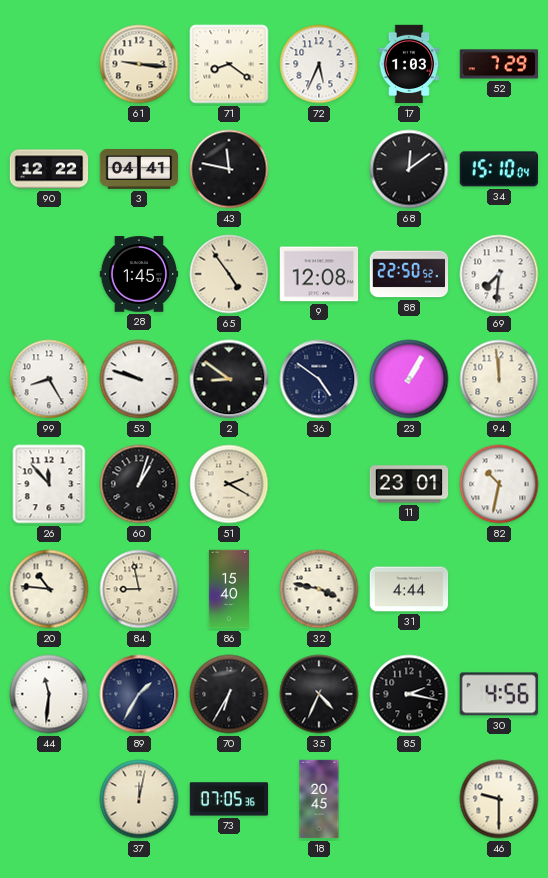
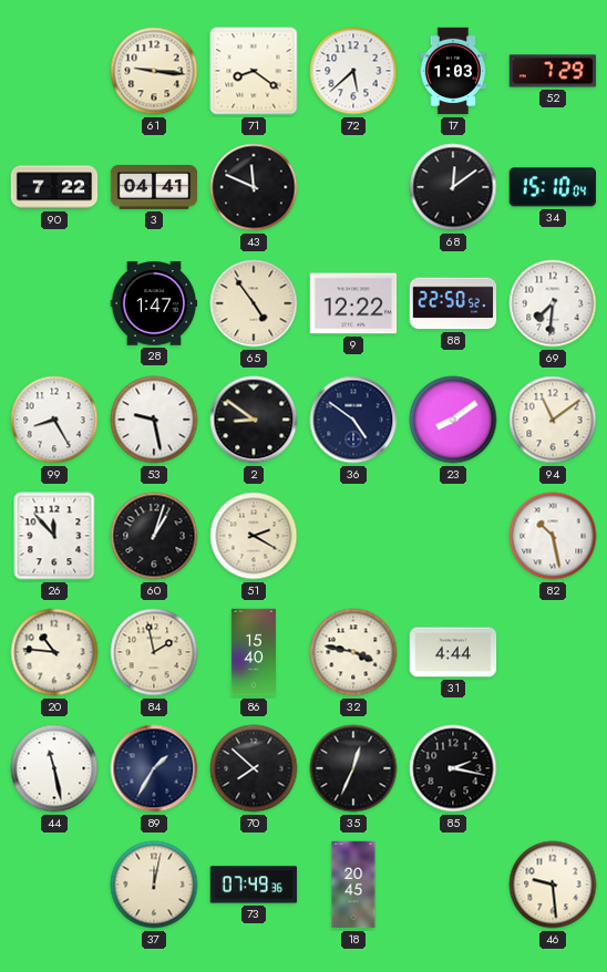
72: 5:34 -> 5:38
90: 12:22 -> 7:22
43: 11:47 -> 11:49
28: 1:45 -> 1:47
9: 12:08 -> 12:22
53: 9:48 -> 9:28
23: 1:05 -> 8:09
94: 11:59 -> 11:09
11: 23:01 -> none
82: 10:32 -> 10:28
84: 8:58 -> 1:58
44: 11:31 -> 11:28
70: 6:35 -> 7:52
35: 4:34 -> 12:34
30: 4:56 -> none
73: 07:05 -> 07:49
46: 9:30 -> 9:29
